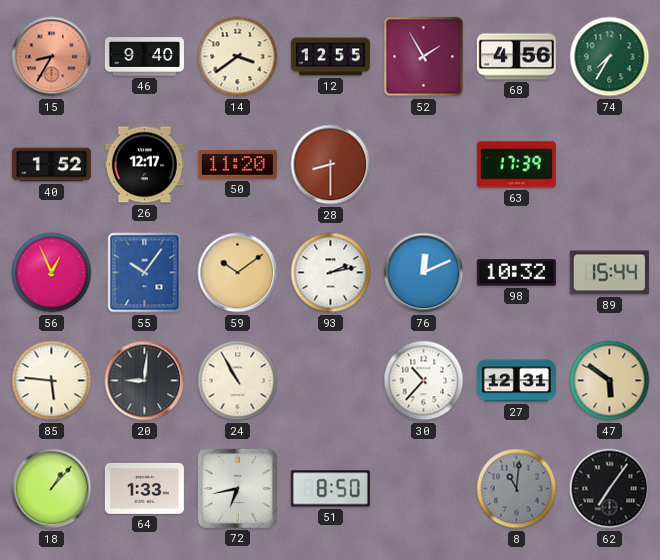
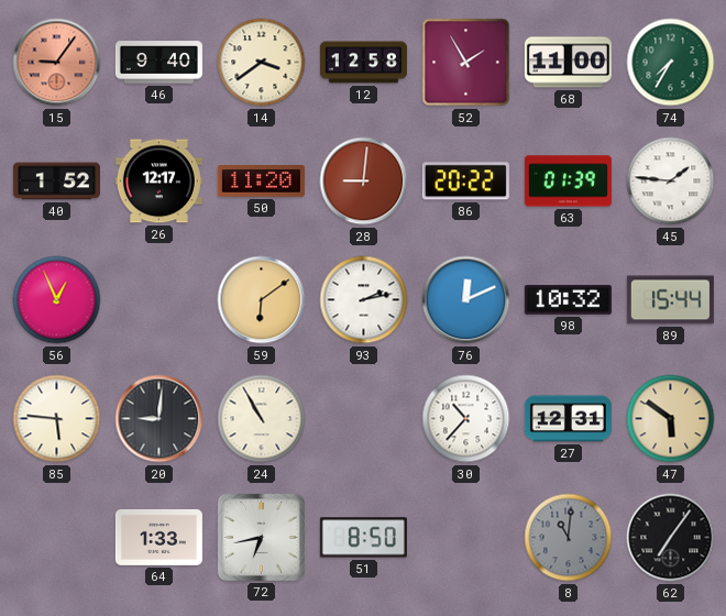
15: 8:35 -> 9:06
12: 12:55 -> 12:58
68: 4:56 -> 11:00
28: 8:30 -> 9:01
86: none -> 20:22
63: 17:39 -> 01:39
45: none -> 1:46
55: 10:06 -> none
59: 10:09 -> 6:09
18: 1:07 -> none
